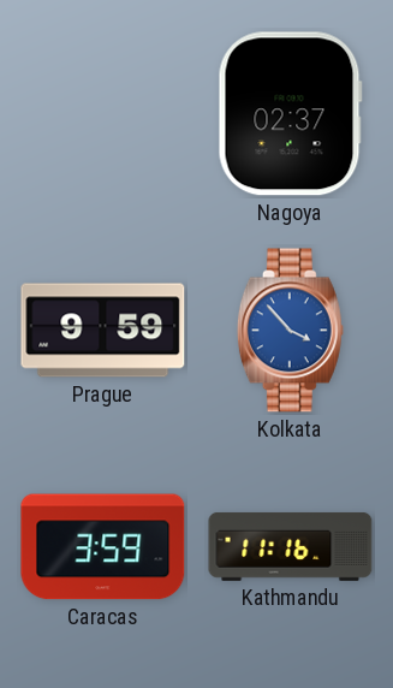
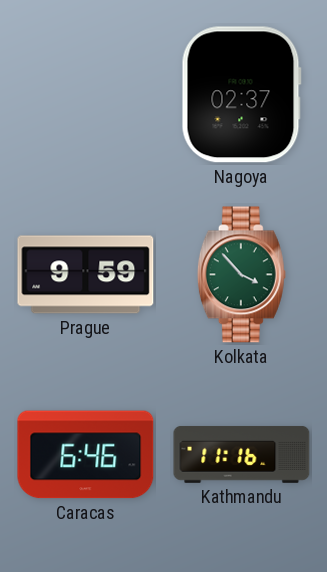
Kolkata dial: blue -> green
Caracas: 3:59 -> 6:46
